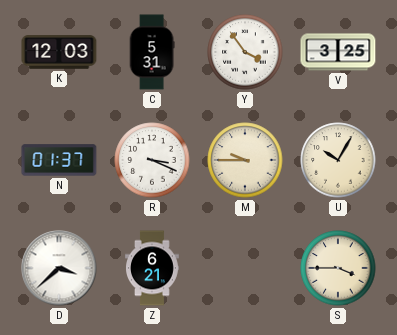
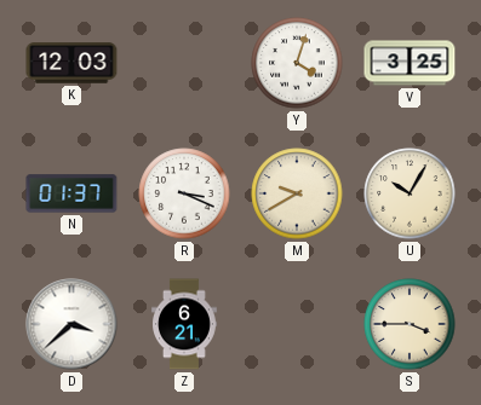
C: 5:31 -> none
Y: 3:54 -> 4:03
M: 9:45 -> 9:40
